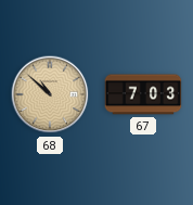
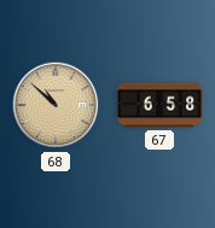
67: 7:03 -> 6:58
